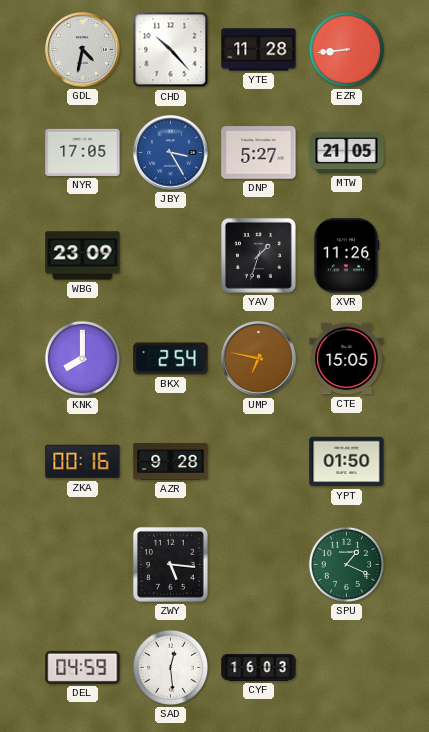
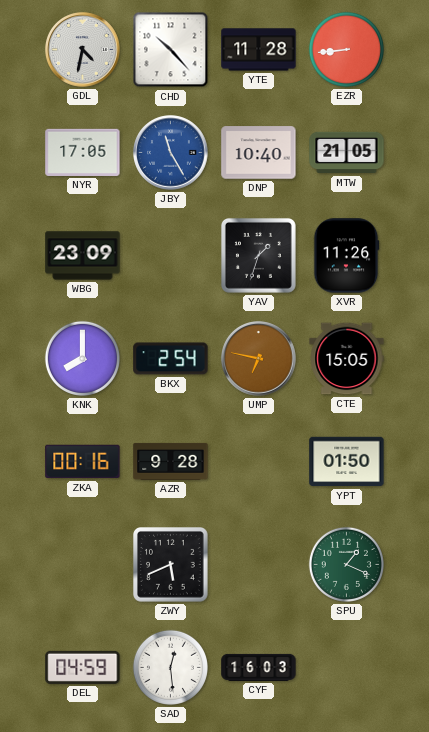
JBY: 3:25 -> 11:25
DNP: 5:27 -> 10:40
ZWY: 5:16 -> 5:41
